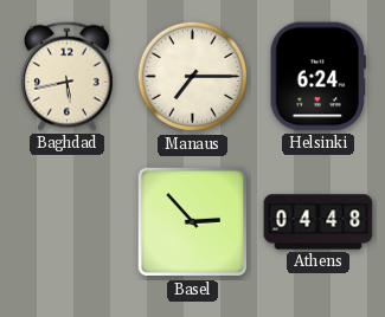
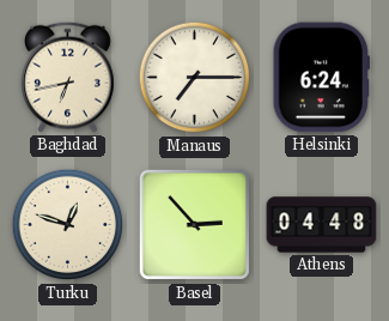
Baghdad: 5:43 -> 6:43
Turku: none -> 12:48
